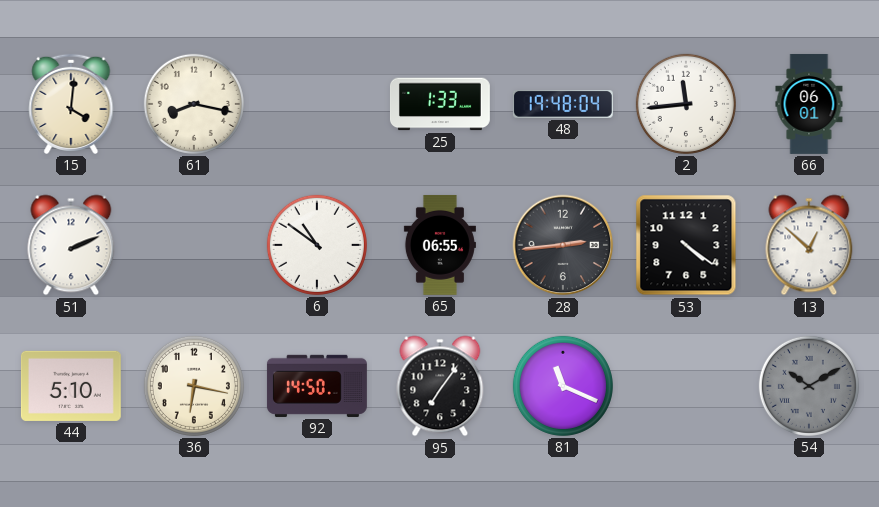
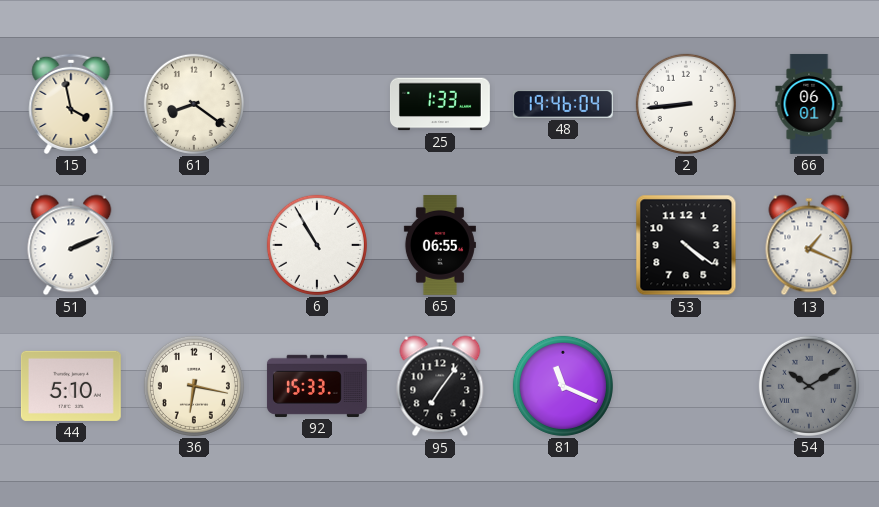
15: 4:01 -> 3:58
61: 8:17 -> 8:21
48: 19:48 -> 19:46
2: 11:44 -> 8:44
6: 10:51 -> 10:55
28: 2:44 -> none
13: 12:52 -> 1:19
92: 14:50 -> 15:33
